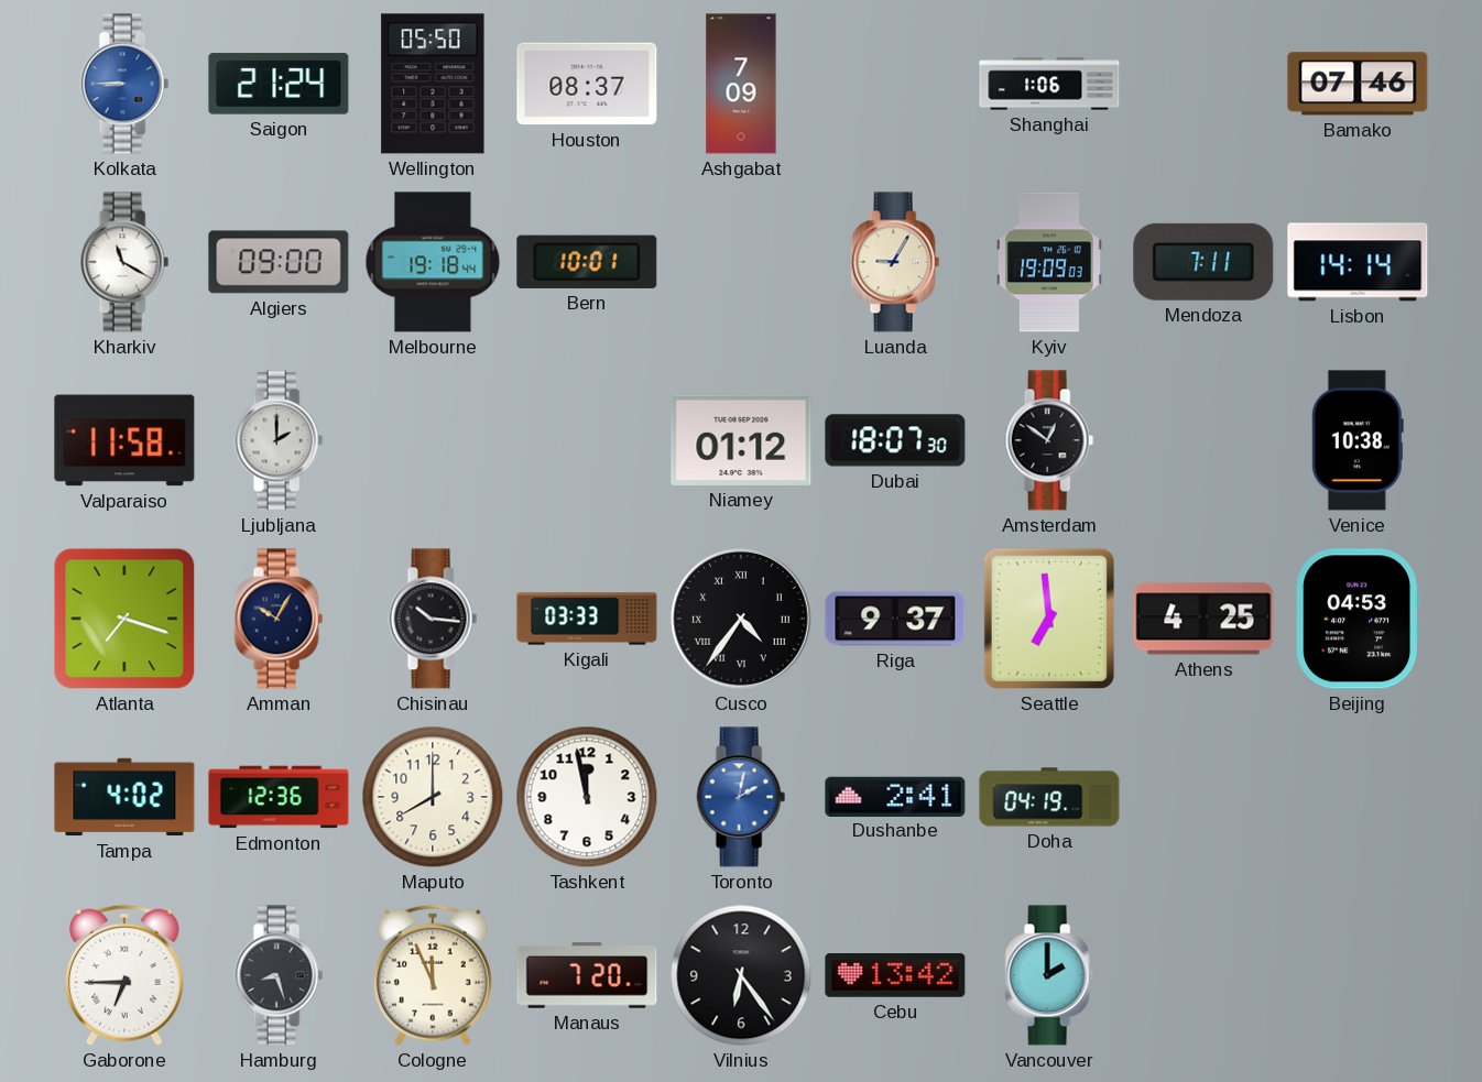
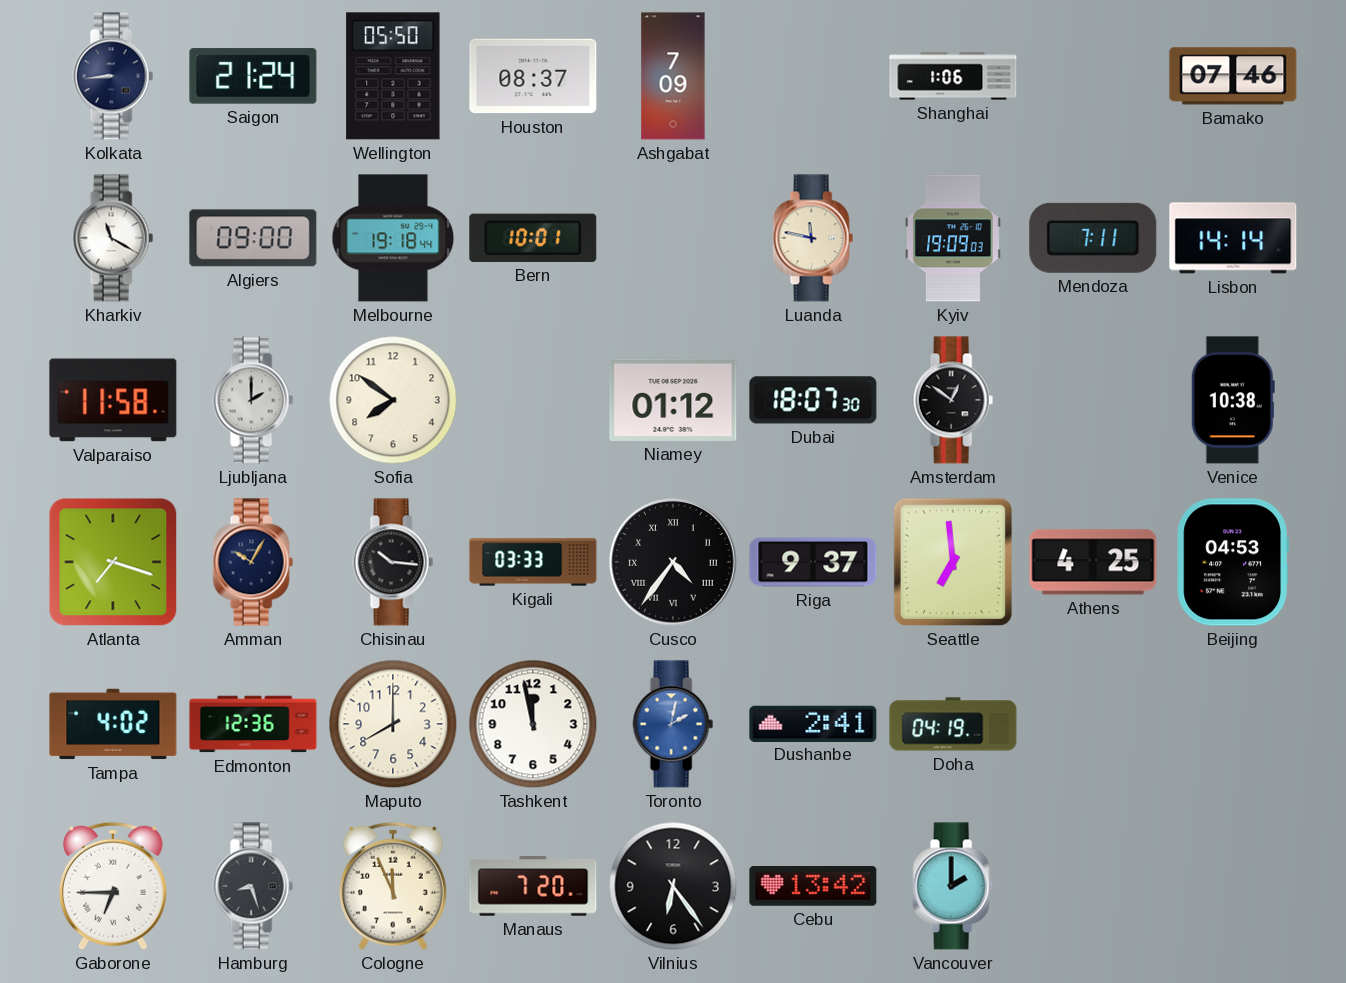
Kolkata: 8:45 -> 8:44
Kolkata dial: blue -> navy
Luanda: 9:05 -> 11:47
Sofia: none -> 7:51
